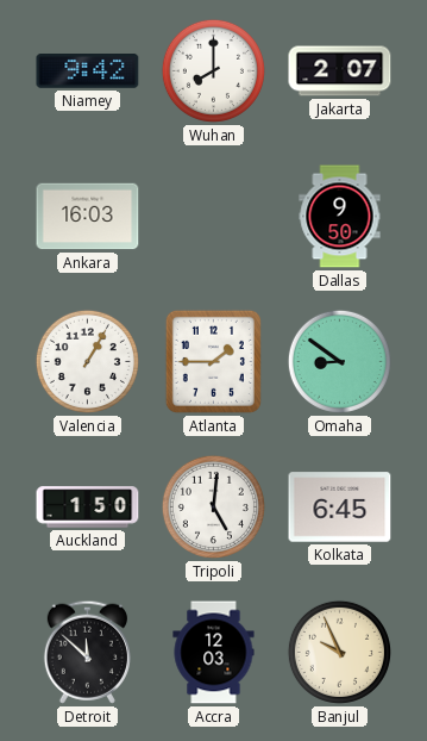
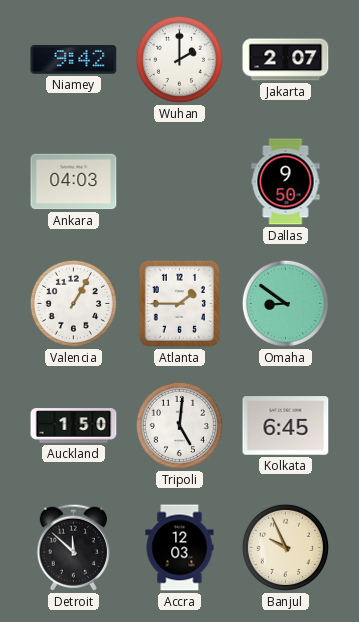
Wuhan: 8:00 -> 2:00
Ankara: 16:03 -> 04:03
